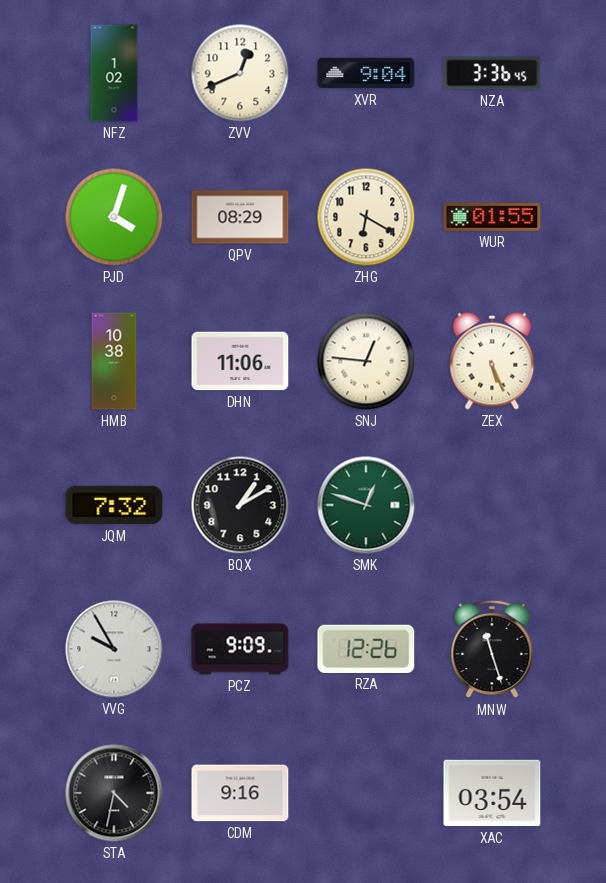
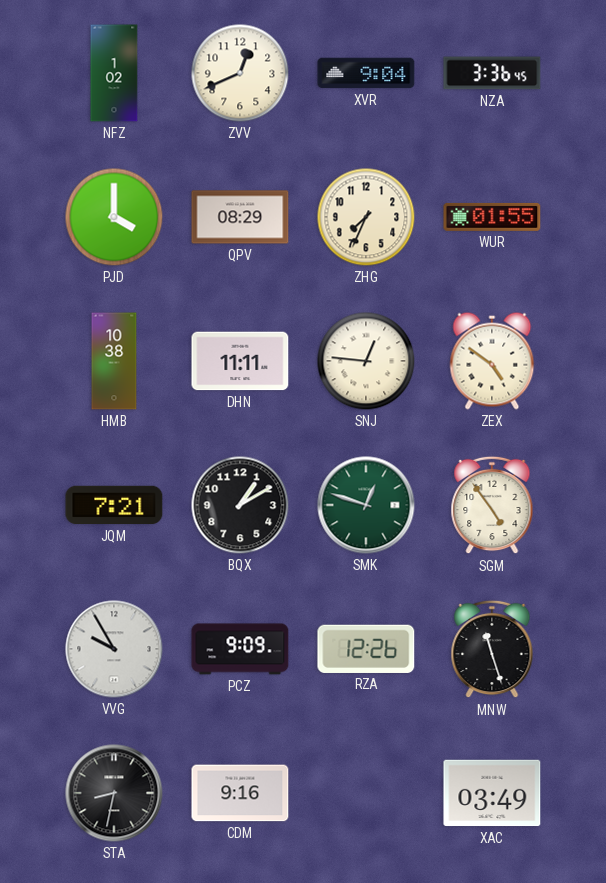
PJD: 4:03 -> 4:00
ZHG: 6:20 -> 7:34
DHN: 11:06 -> 11:11
ZEX: 5:26 -> 4:51
JQM: 7:32 -> 7:21
SGM: none -> 4:54
STA: 4:32 -> 8:32
XAC: 03:54 -> 03:49
